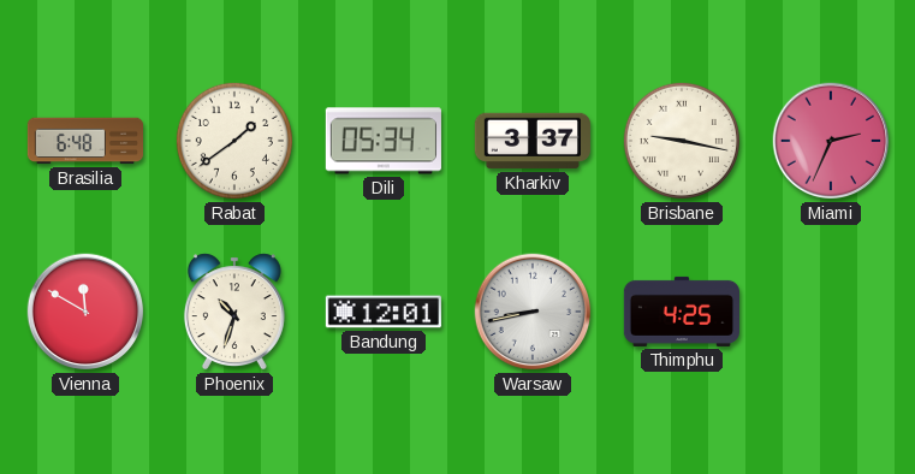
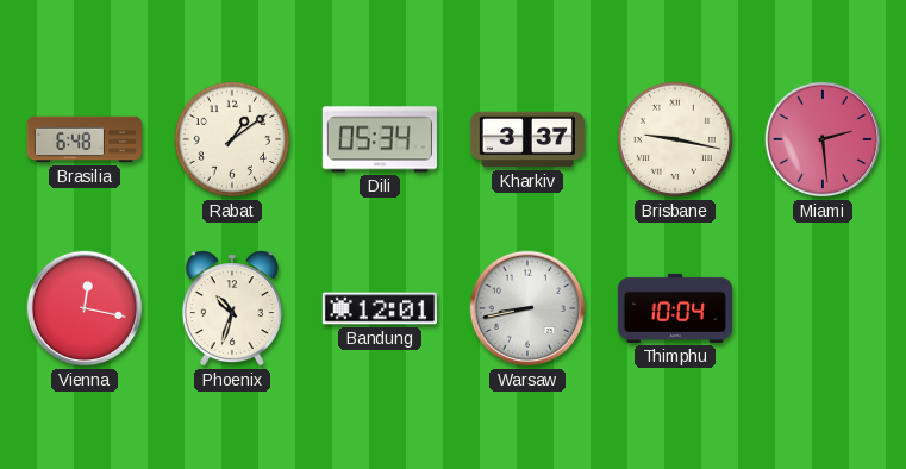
Rabat: 1:39 -> 1:09
Miami: 2:34 -> 2:29
Vienna: 11:50 -> 12:17
Thimphu: 4:25 -> 10:04
